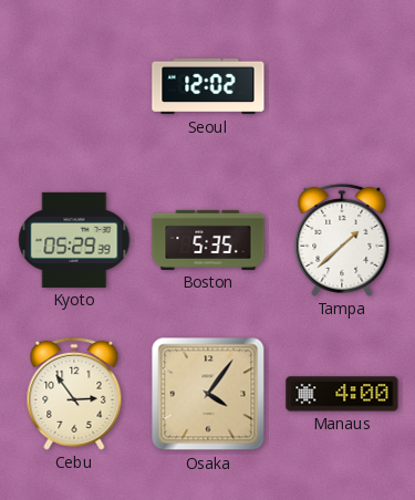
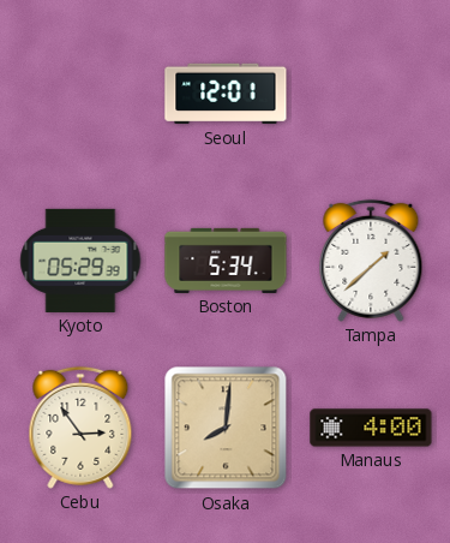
Seoul: 12:02 -> 12:01
Boston: 5:35 -> 5:34
Osaka: 4:06 -> 8:01
